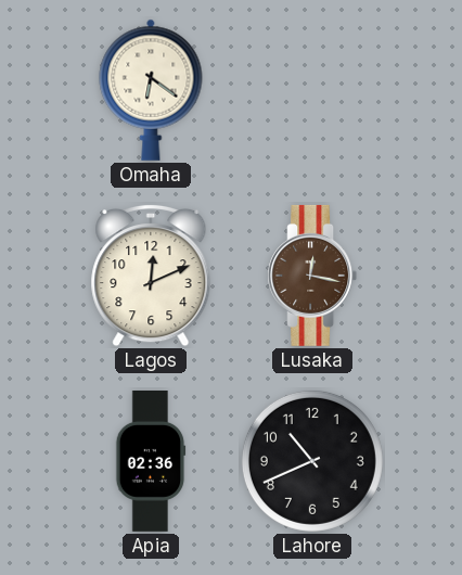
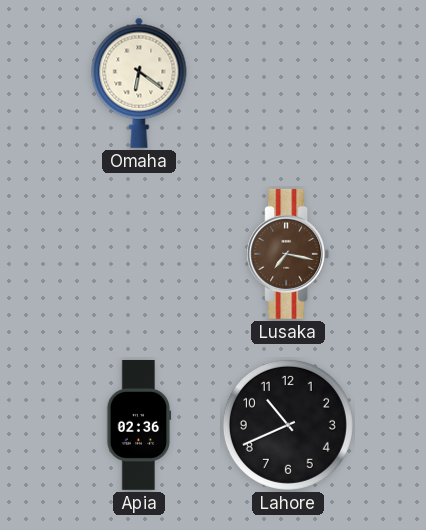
Lagos: 12:11 -> none
Lusaka: 12:17 -> 7:17
